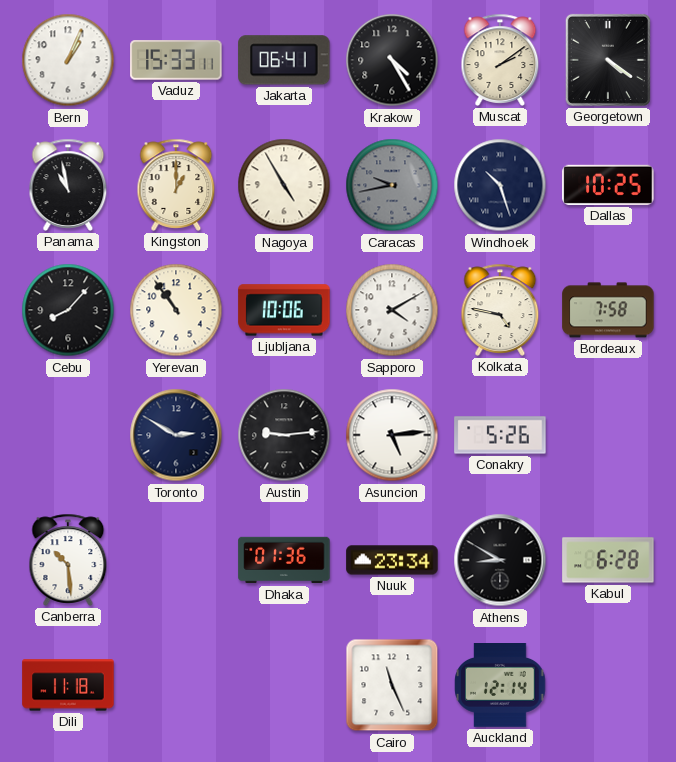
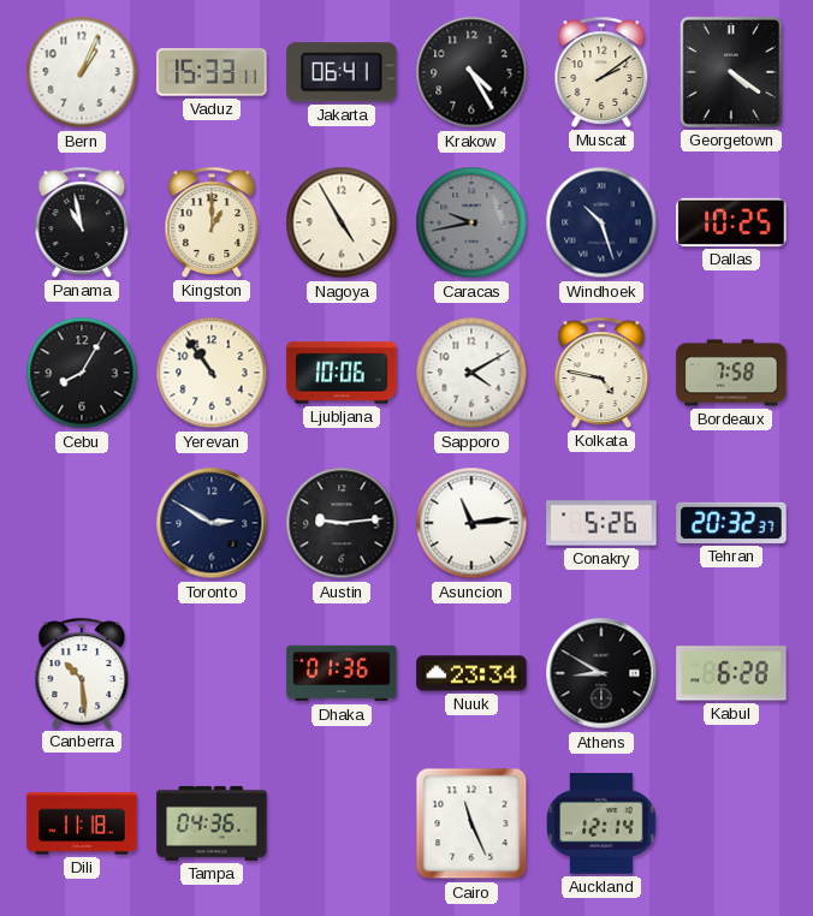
Cebu: 8:07 -> 8:05
Asuncion: 5:14 -> 11:14
Tehran: none -> 20:32
Tampa: none -> 04:36
